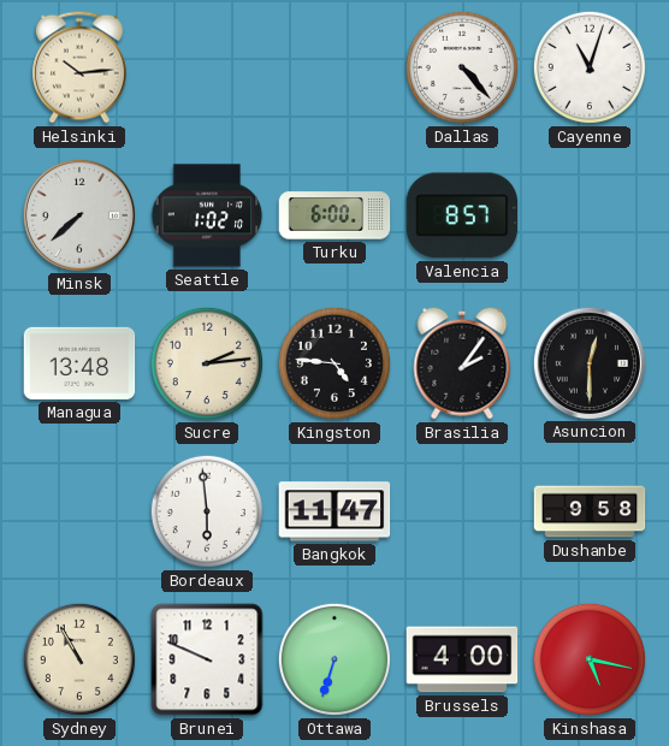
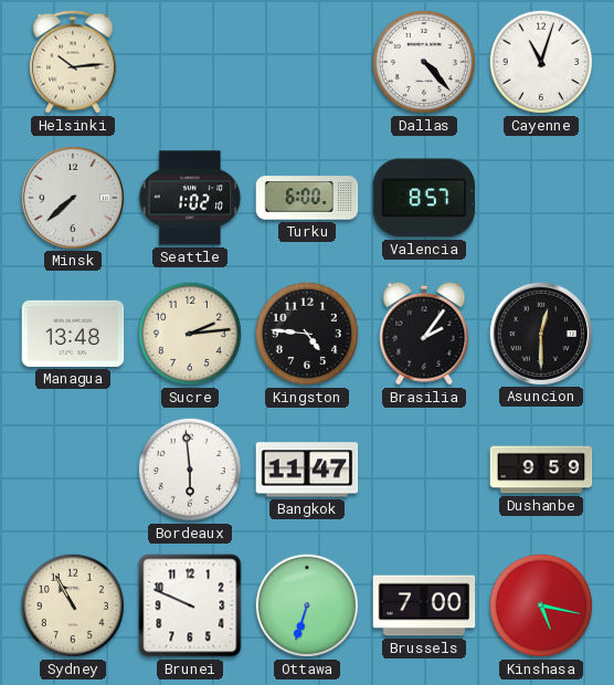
Dushanbe: 9:58 -> 9:59
Brussels: 4:00 -> 7:00
